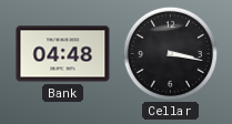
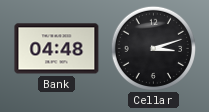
Cellar: 3:17 -> 3:12
